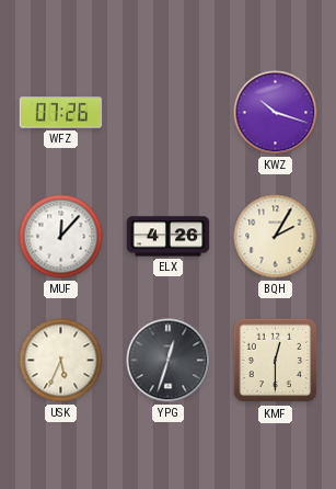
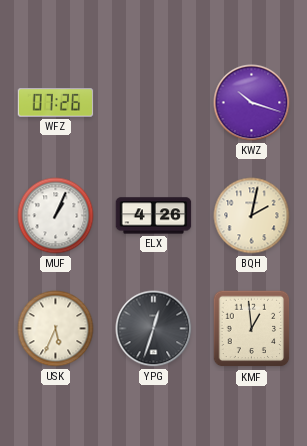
MUF: 12:07 -> 1:04
BQH: 2:05 -> 2:02
KMF: 12:30 -> 12:59
